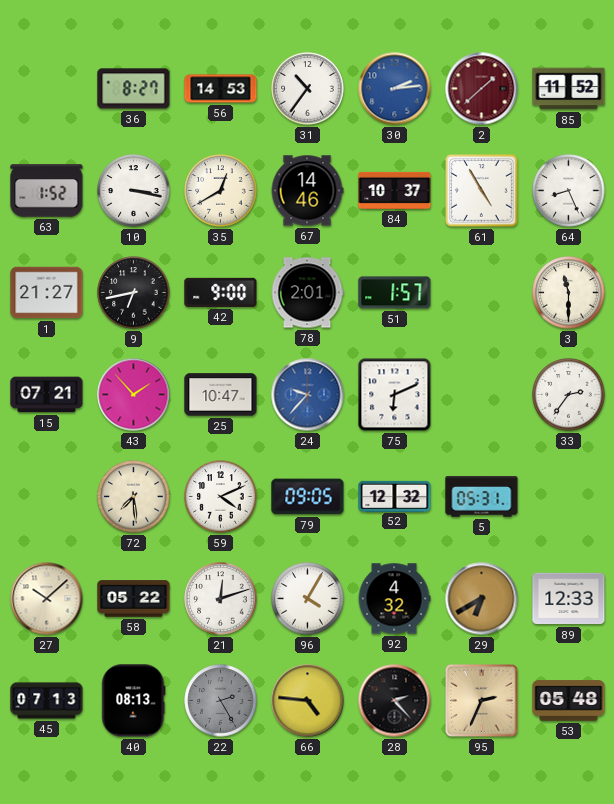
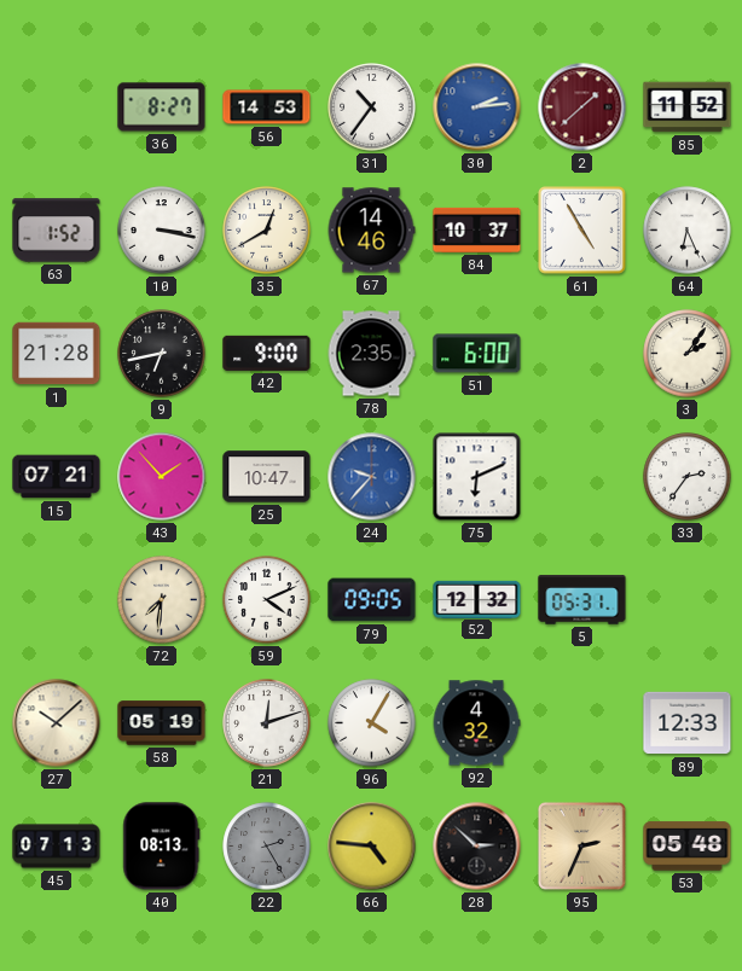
64: 8:26 -> 6:26
1: 21:27 -> 21:28
78: 2:01 -> 2:35
51: 1:57 -> 6:00
3: 11:30 -> 2:06
72: 7:29 -> 7:31
58: 05:22 -> 05:19
29: 6:40 -> none
28: 2:23 -> 2:52
